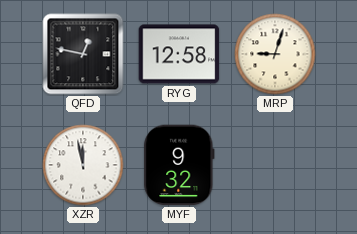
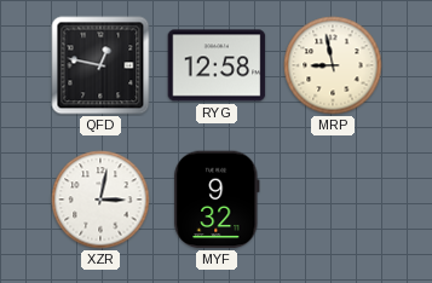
MRP: 9:03 -> 8:58
XZR: 11:58 -> 3:02
